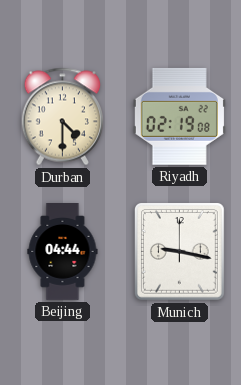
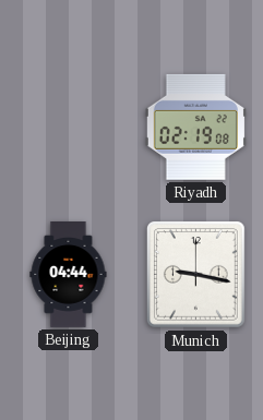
Durban: 4:30 -> none
